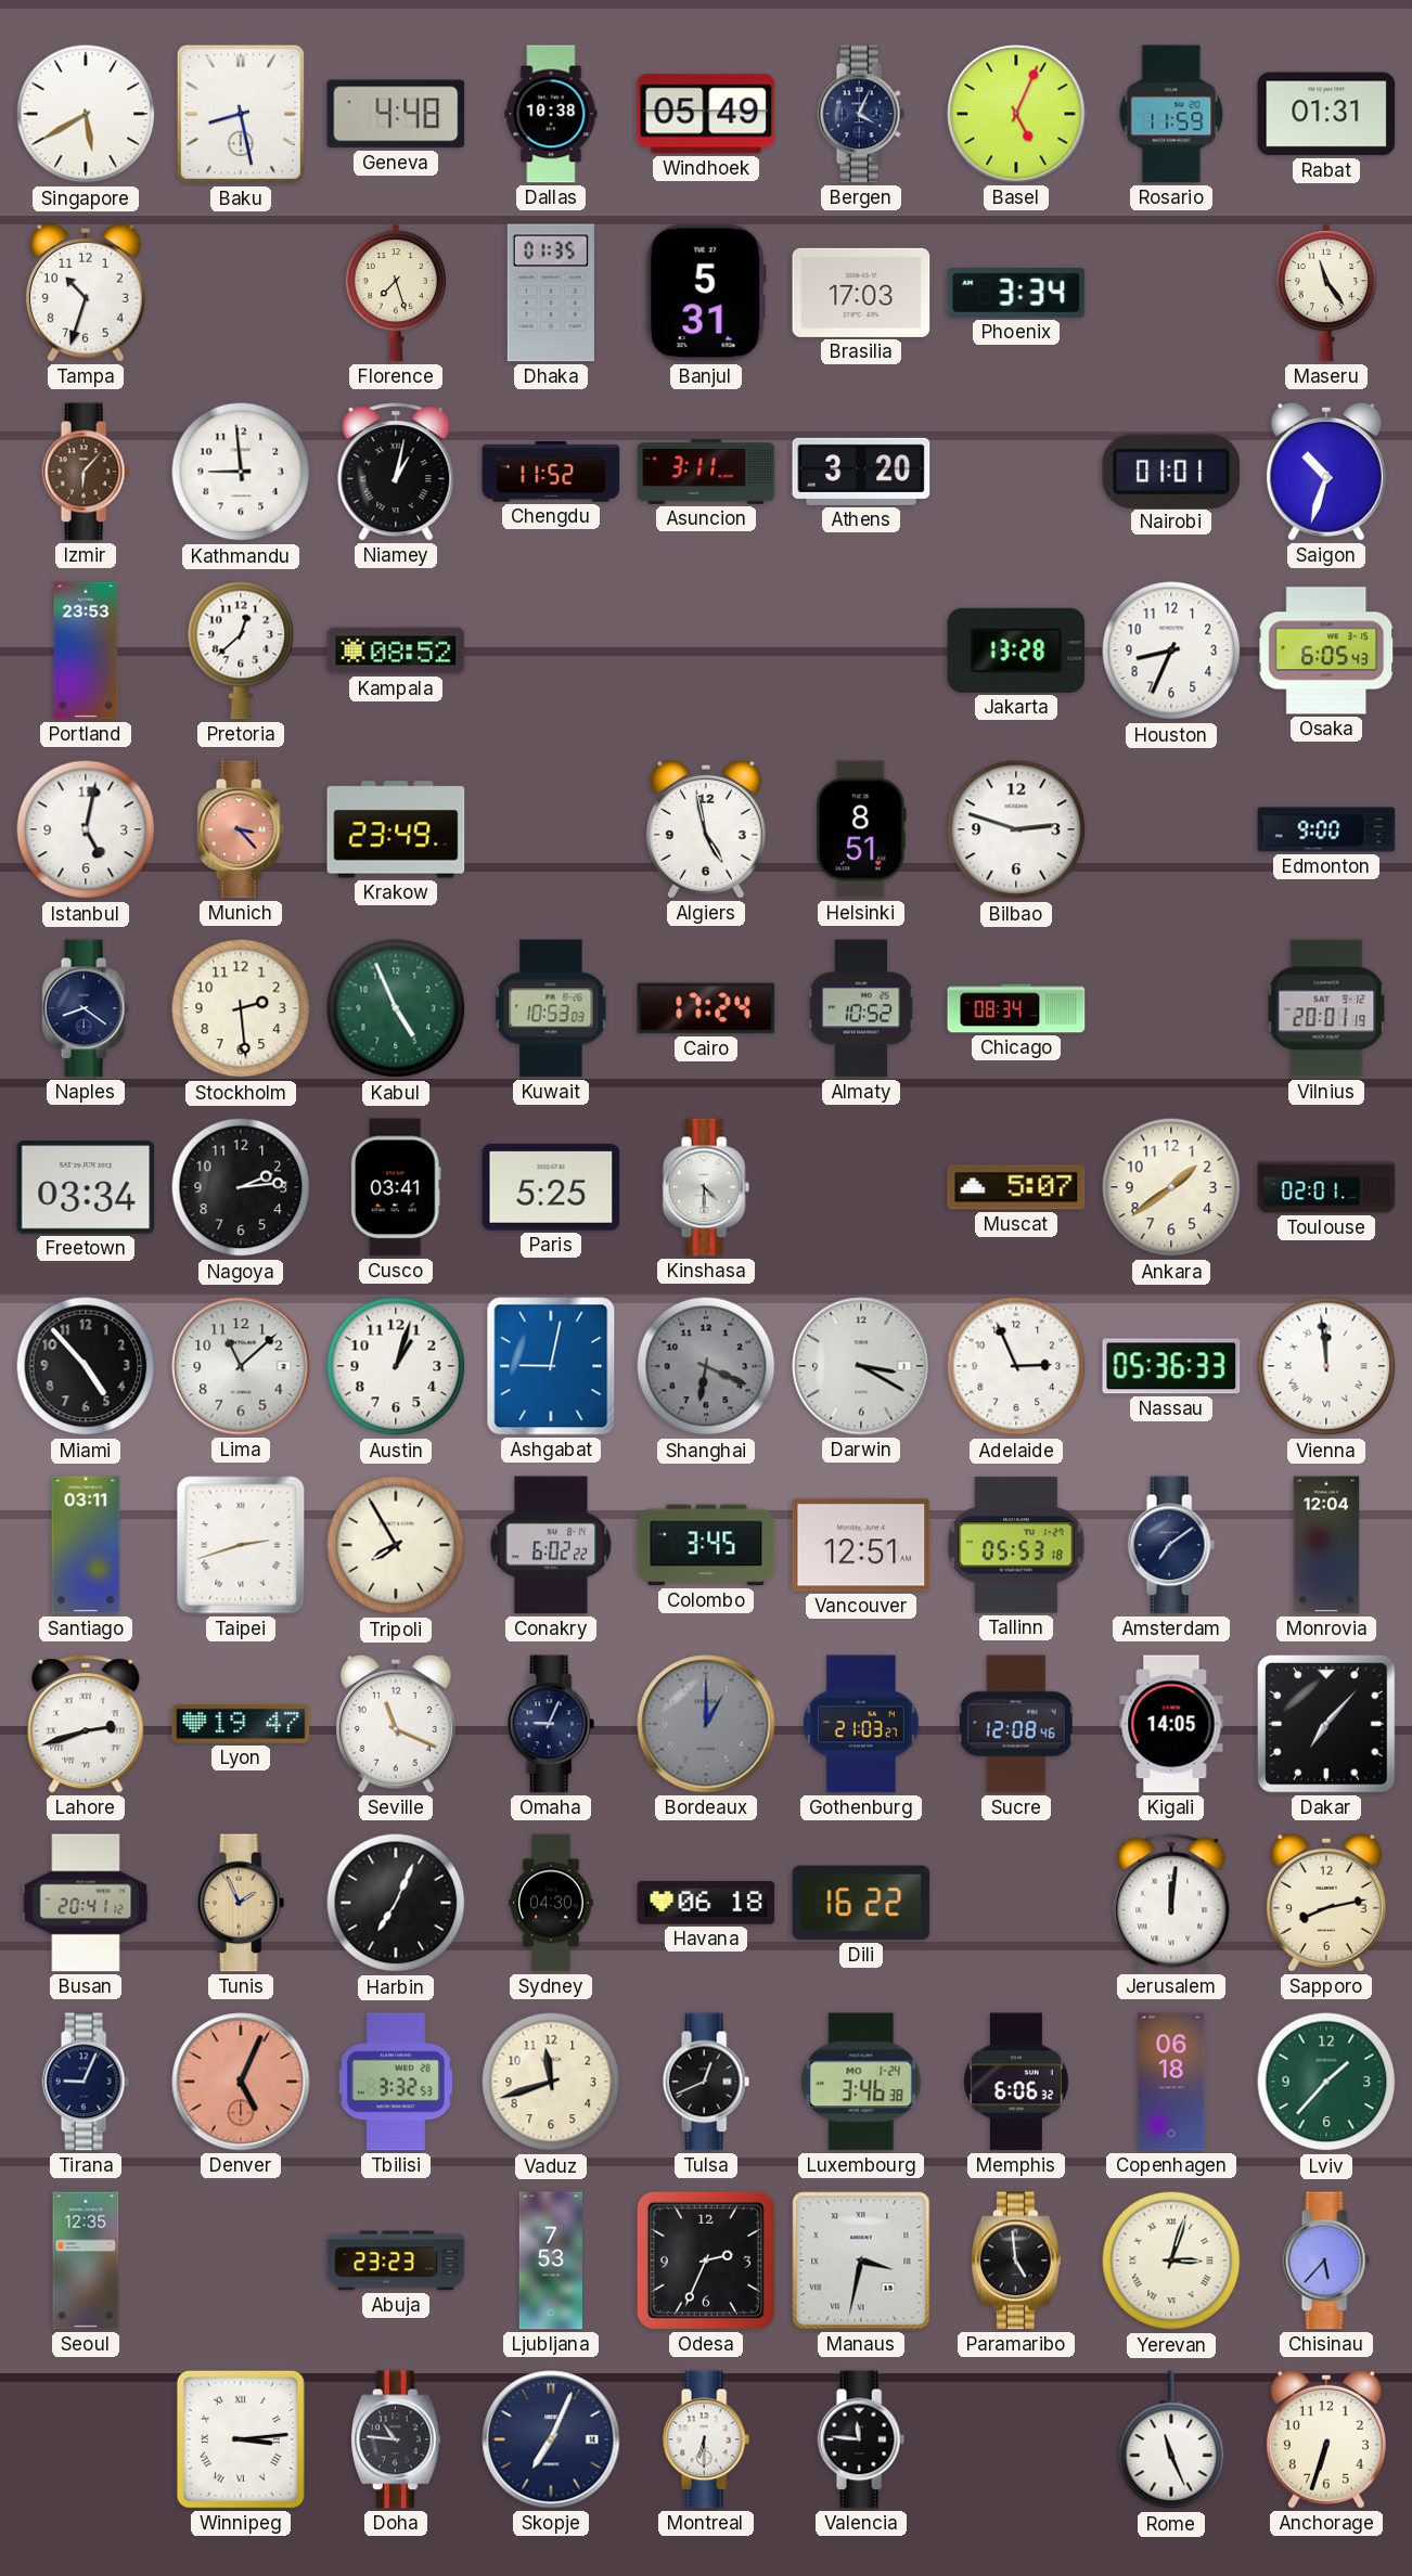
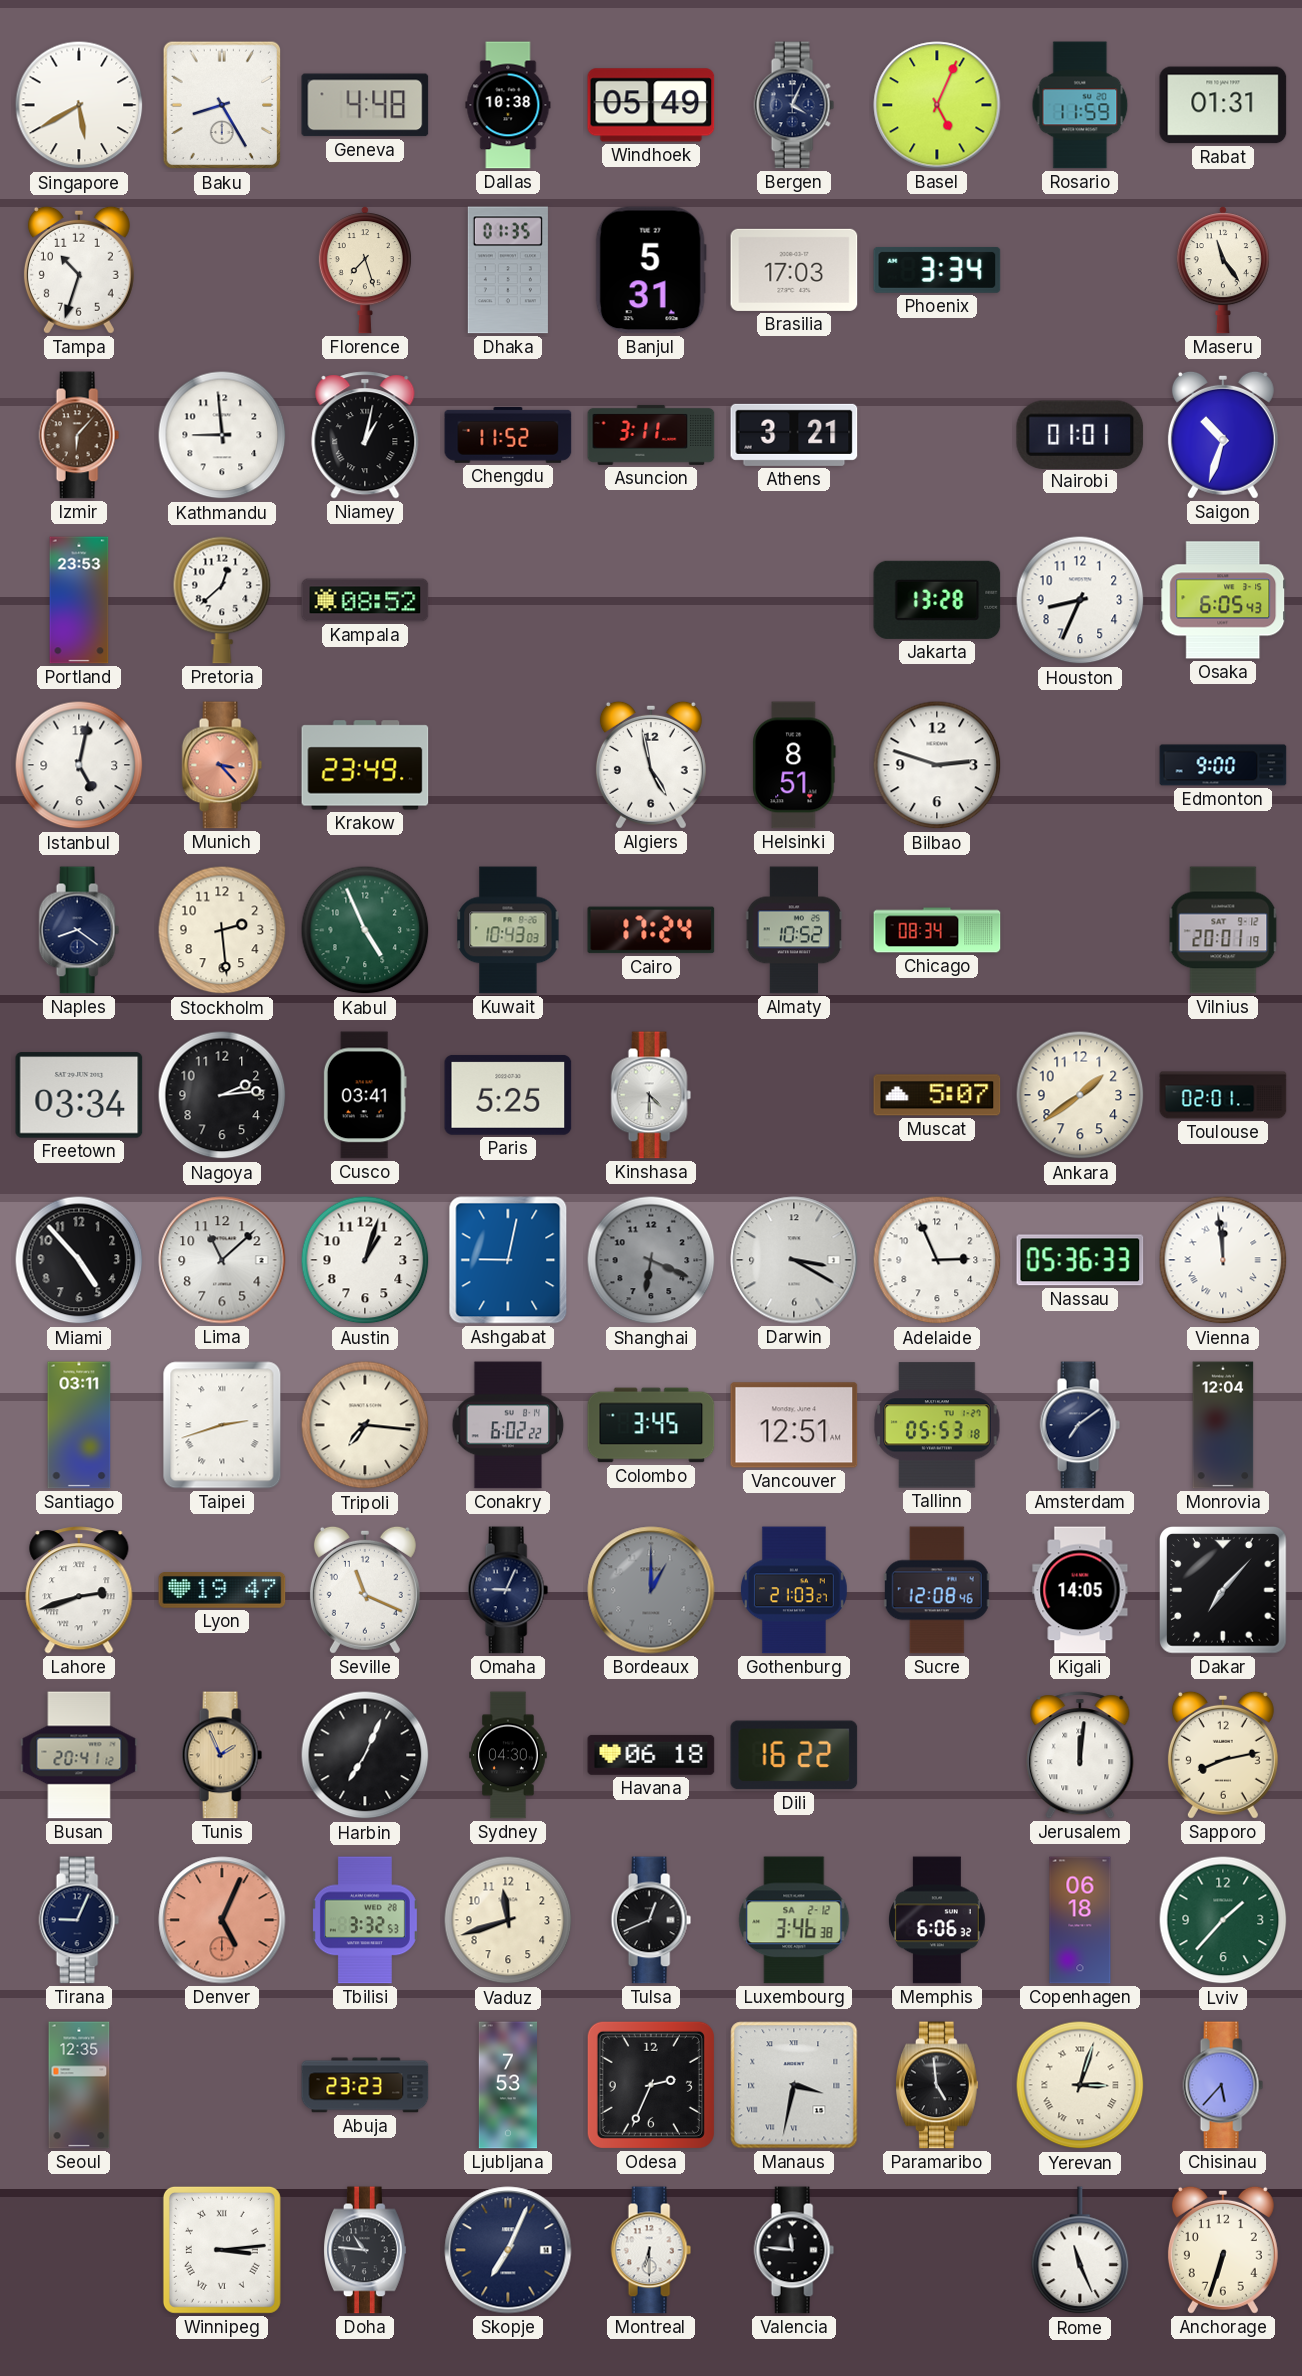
Baku: 8:28 -> 8:25
Athens: 3:20 -> 3:21
Kuwait: 10:53 -> 10:43
Tripoli: 7:55 -> 7:16
Luxembourg date: MO 1-24 -> SA 2-12
